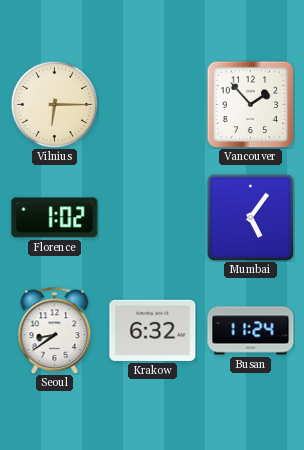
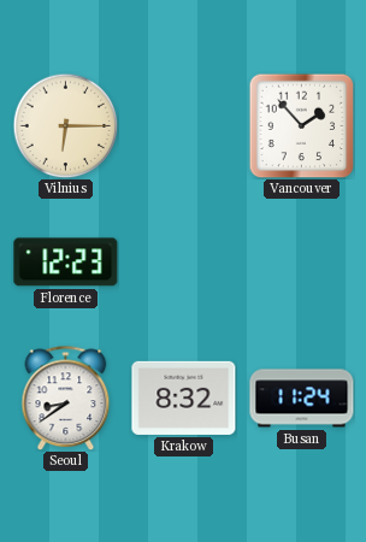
Florence: 1:02 -> 12:23
Mumbai: 5:06 -> none
Krakow: 6:32 -> 8:32
